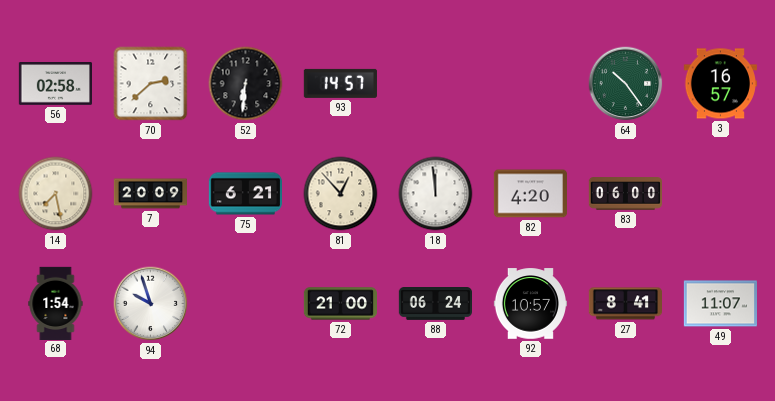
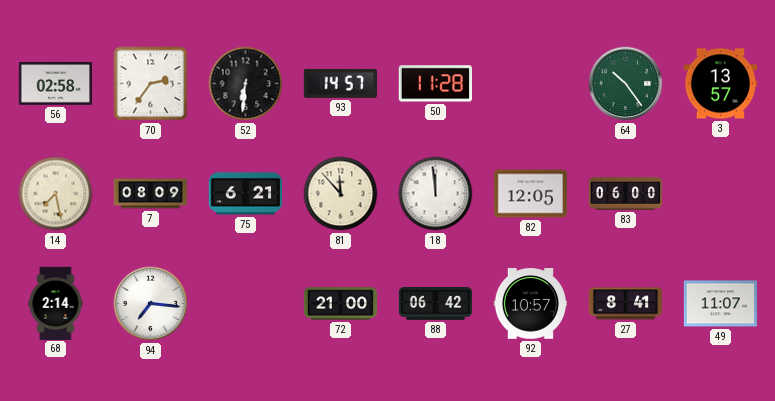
70: 2:38 -> 2:36
50: none -> 11:28
3: 16:57 -> 13:57
7: 20:09 -> 08:09
81: 12:53 -> 11:53
82: 4:20 -> 12:05
68: 1:54 -> 2:14
94: 9:57 -> 7:16
88: 06:24 -> 06:42
